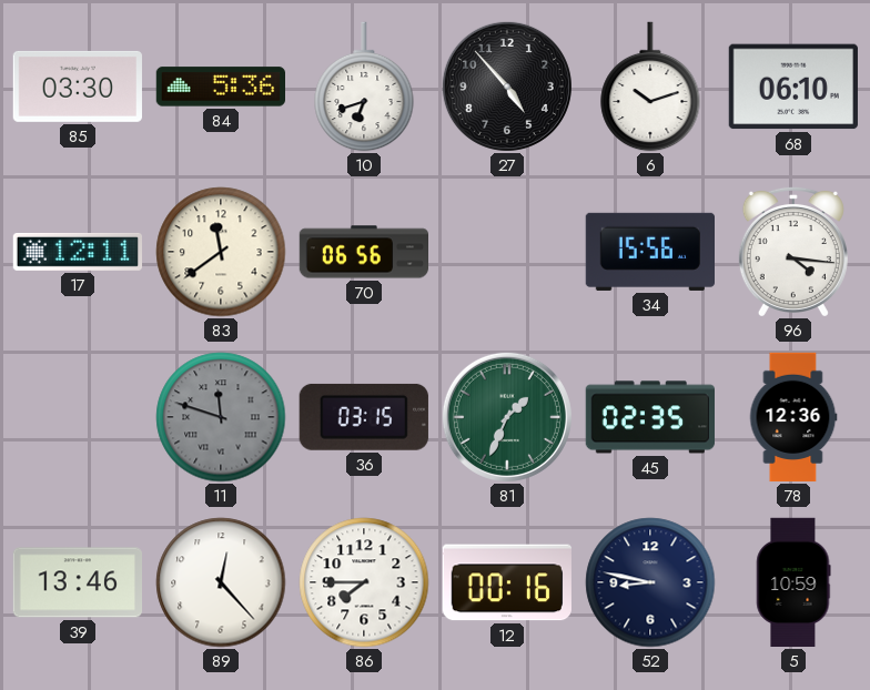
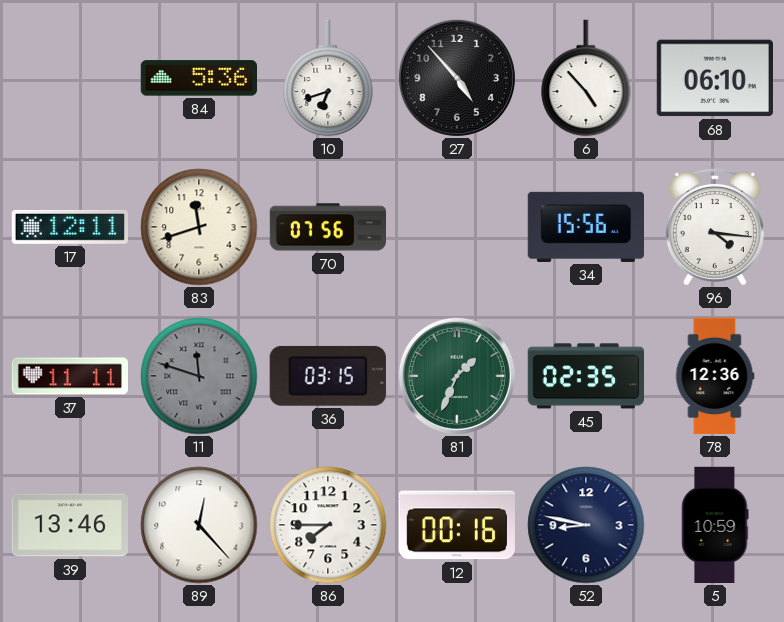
85: 03:30 -> none
6: 10:12 -> 4:53
83: 11:39 -> 11:42
70: 06:56 -> 07:56
37: none -> 11:11
